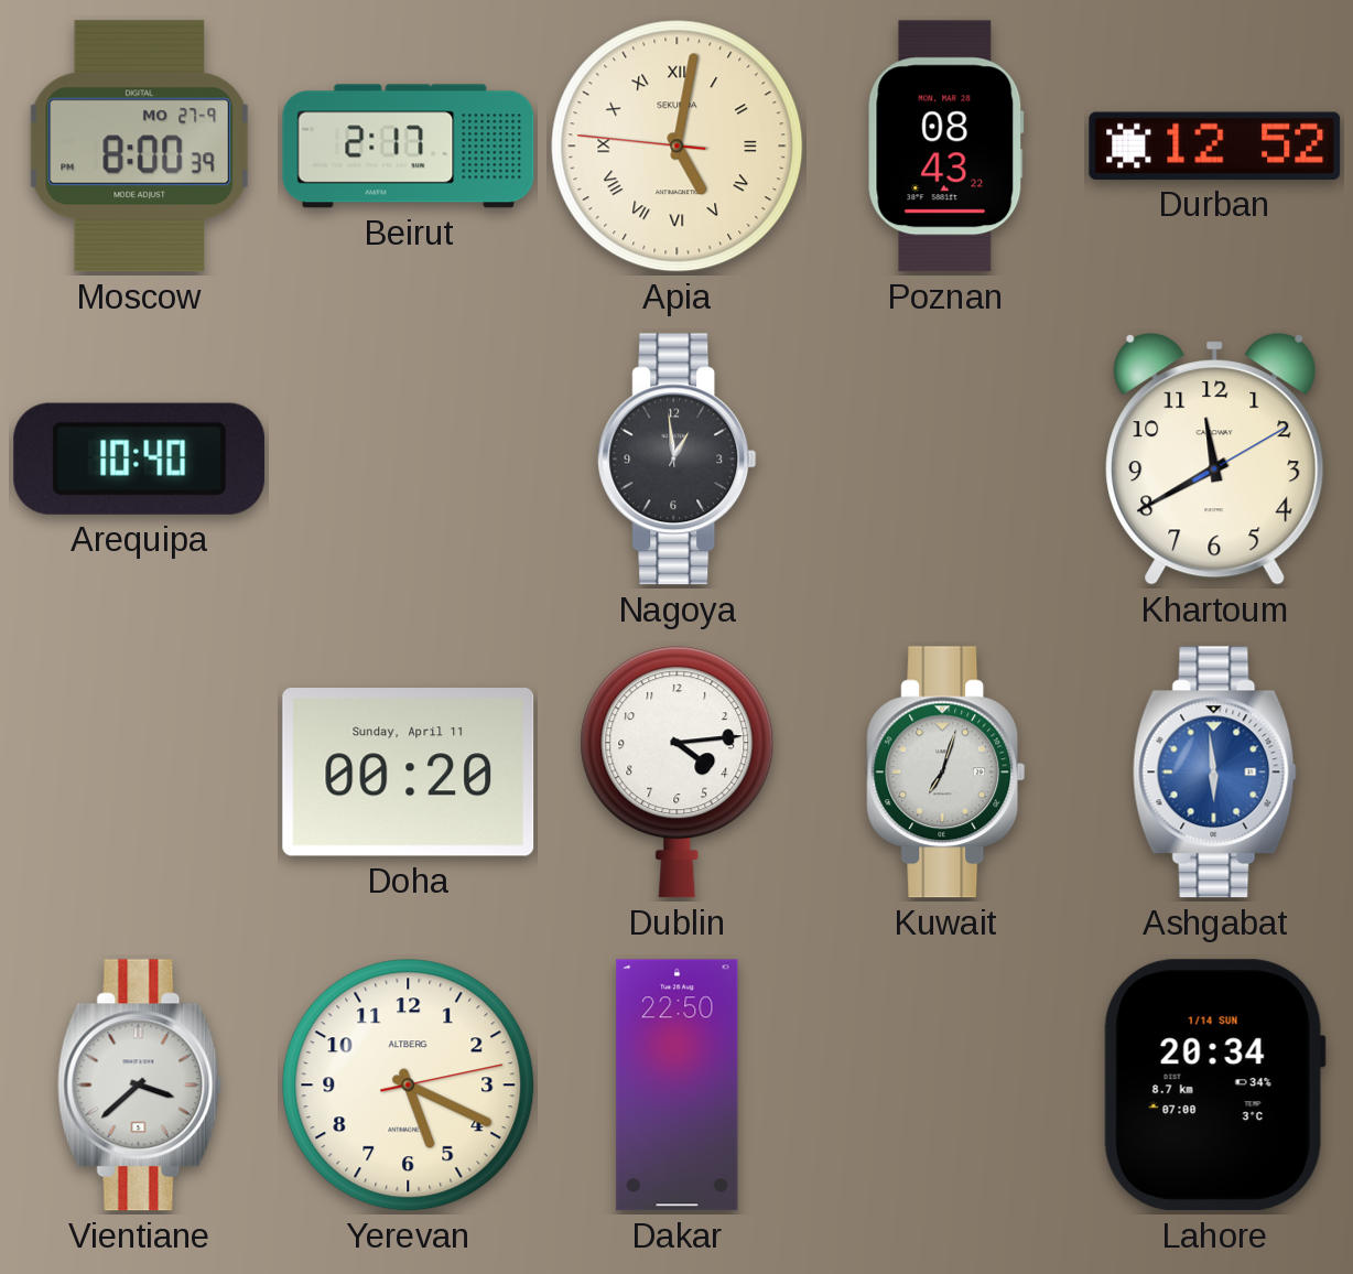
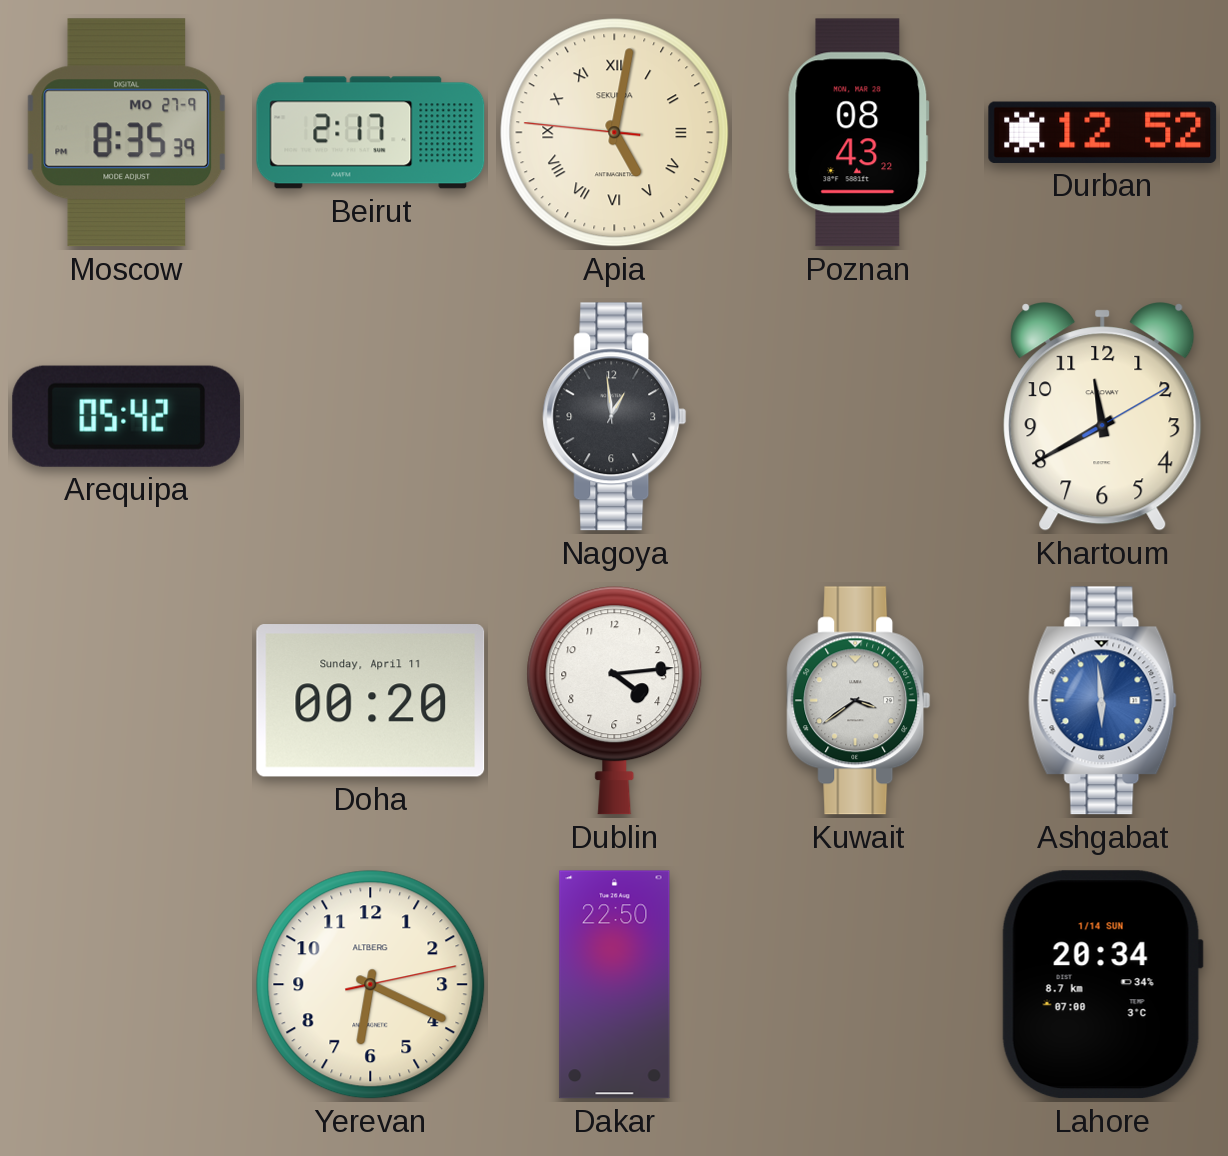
Moscow: 8:00 -> 8:35
Arequipa: 10:40 -> 05:42
Kuwait: 7:03 -> 3:39
Vientiane: 3:38 -> none
Yerevan: 5:19 -> 6:19
